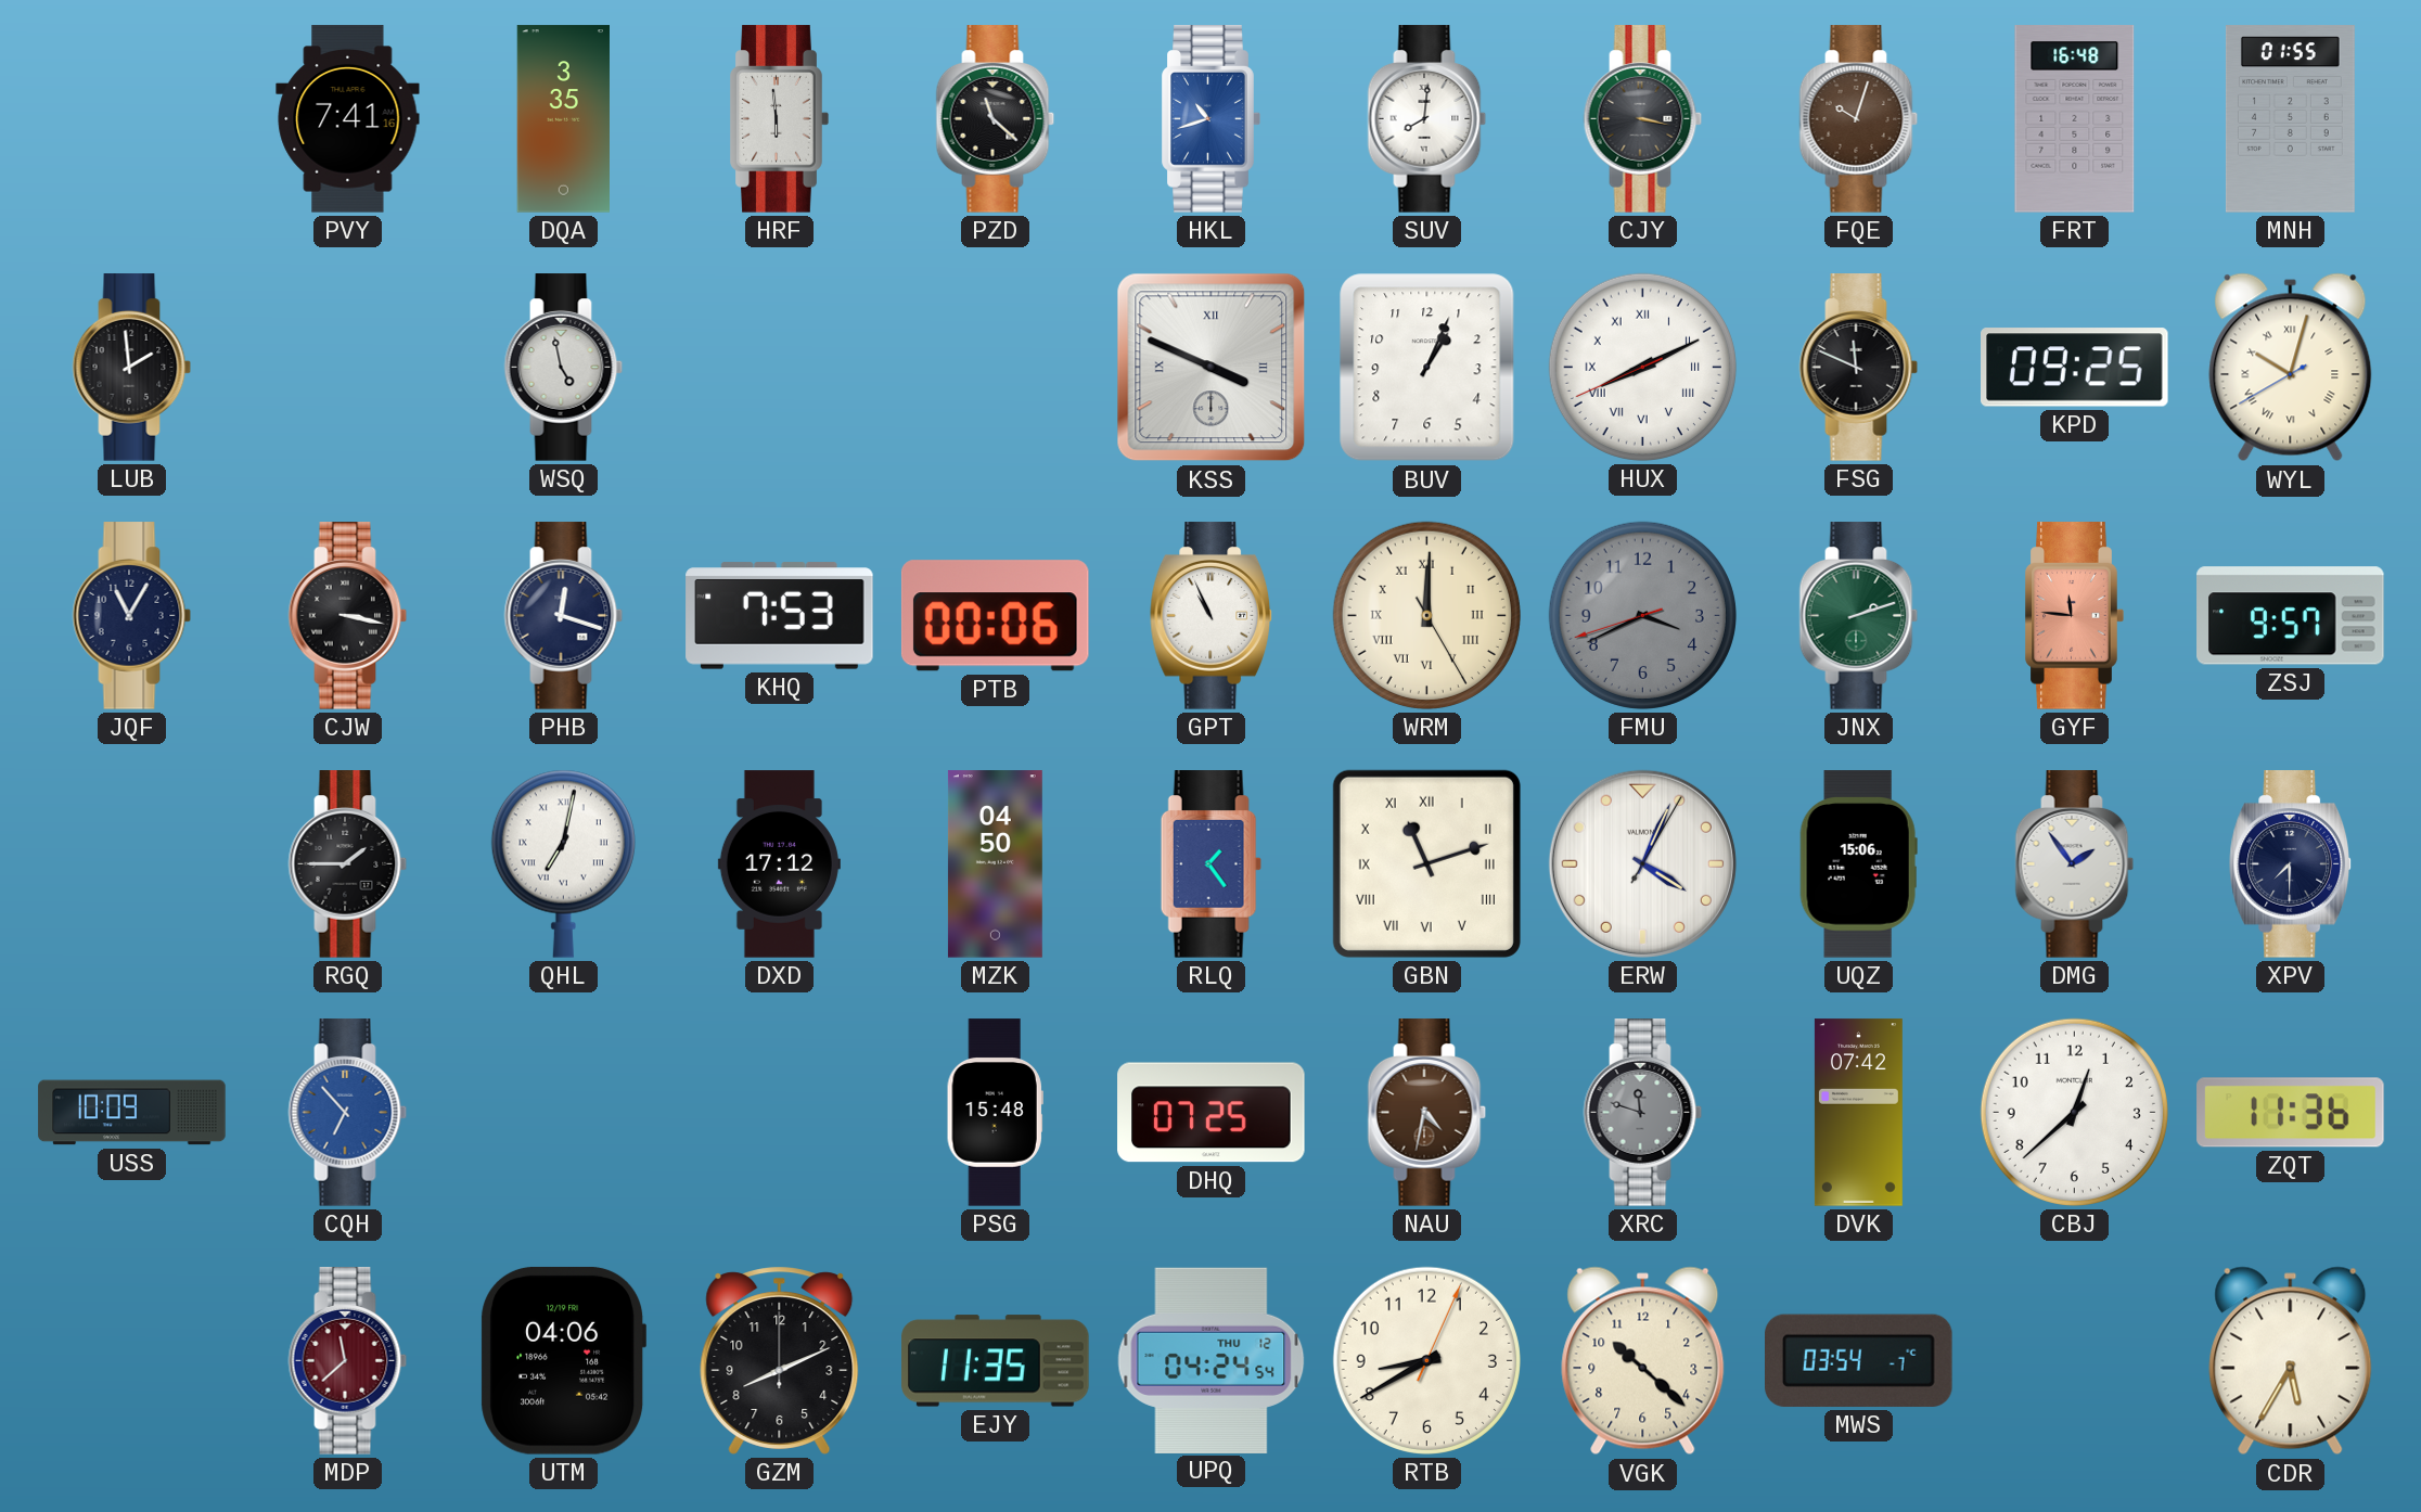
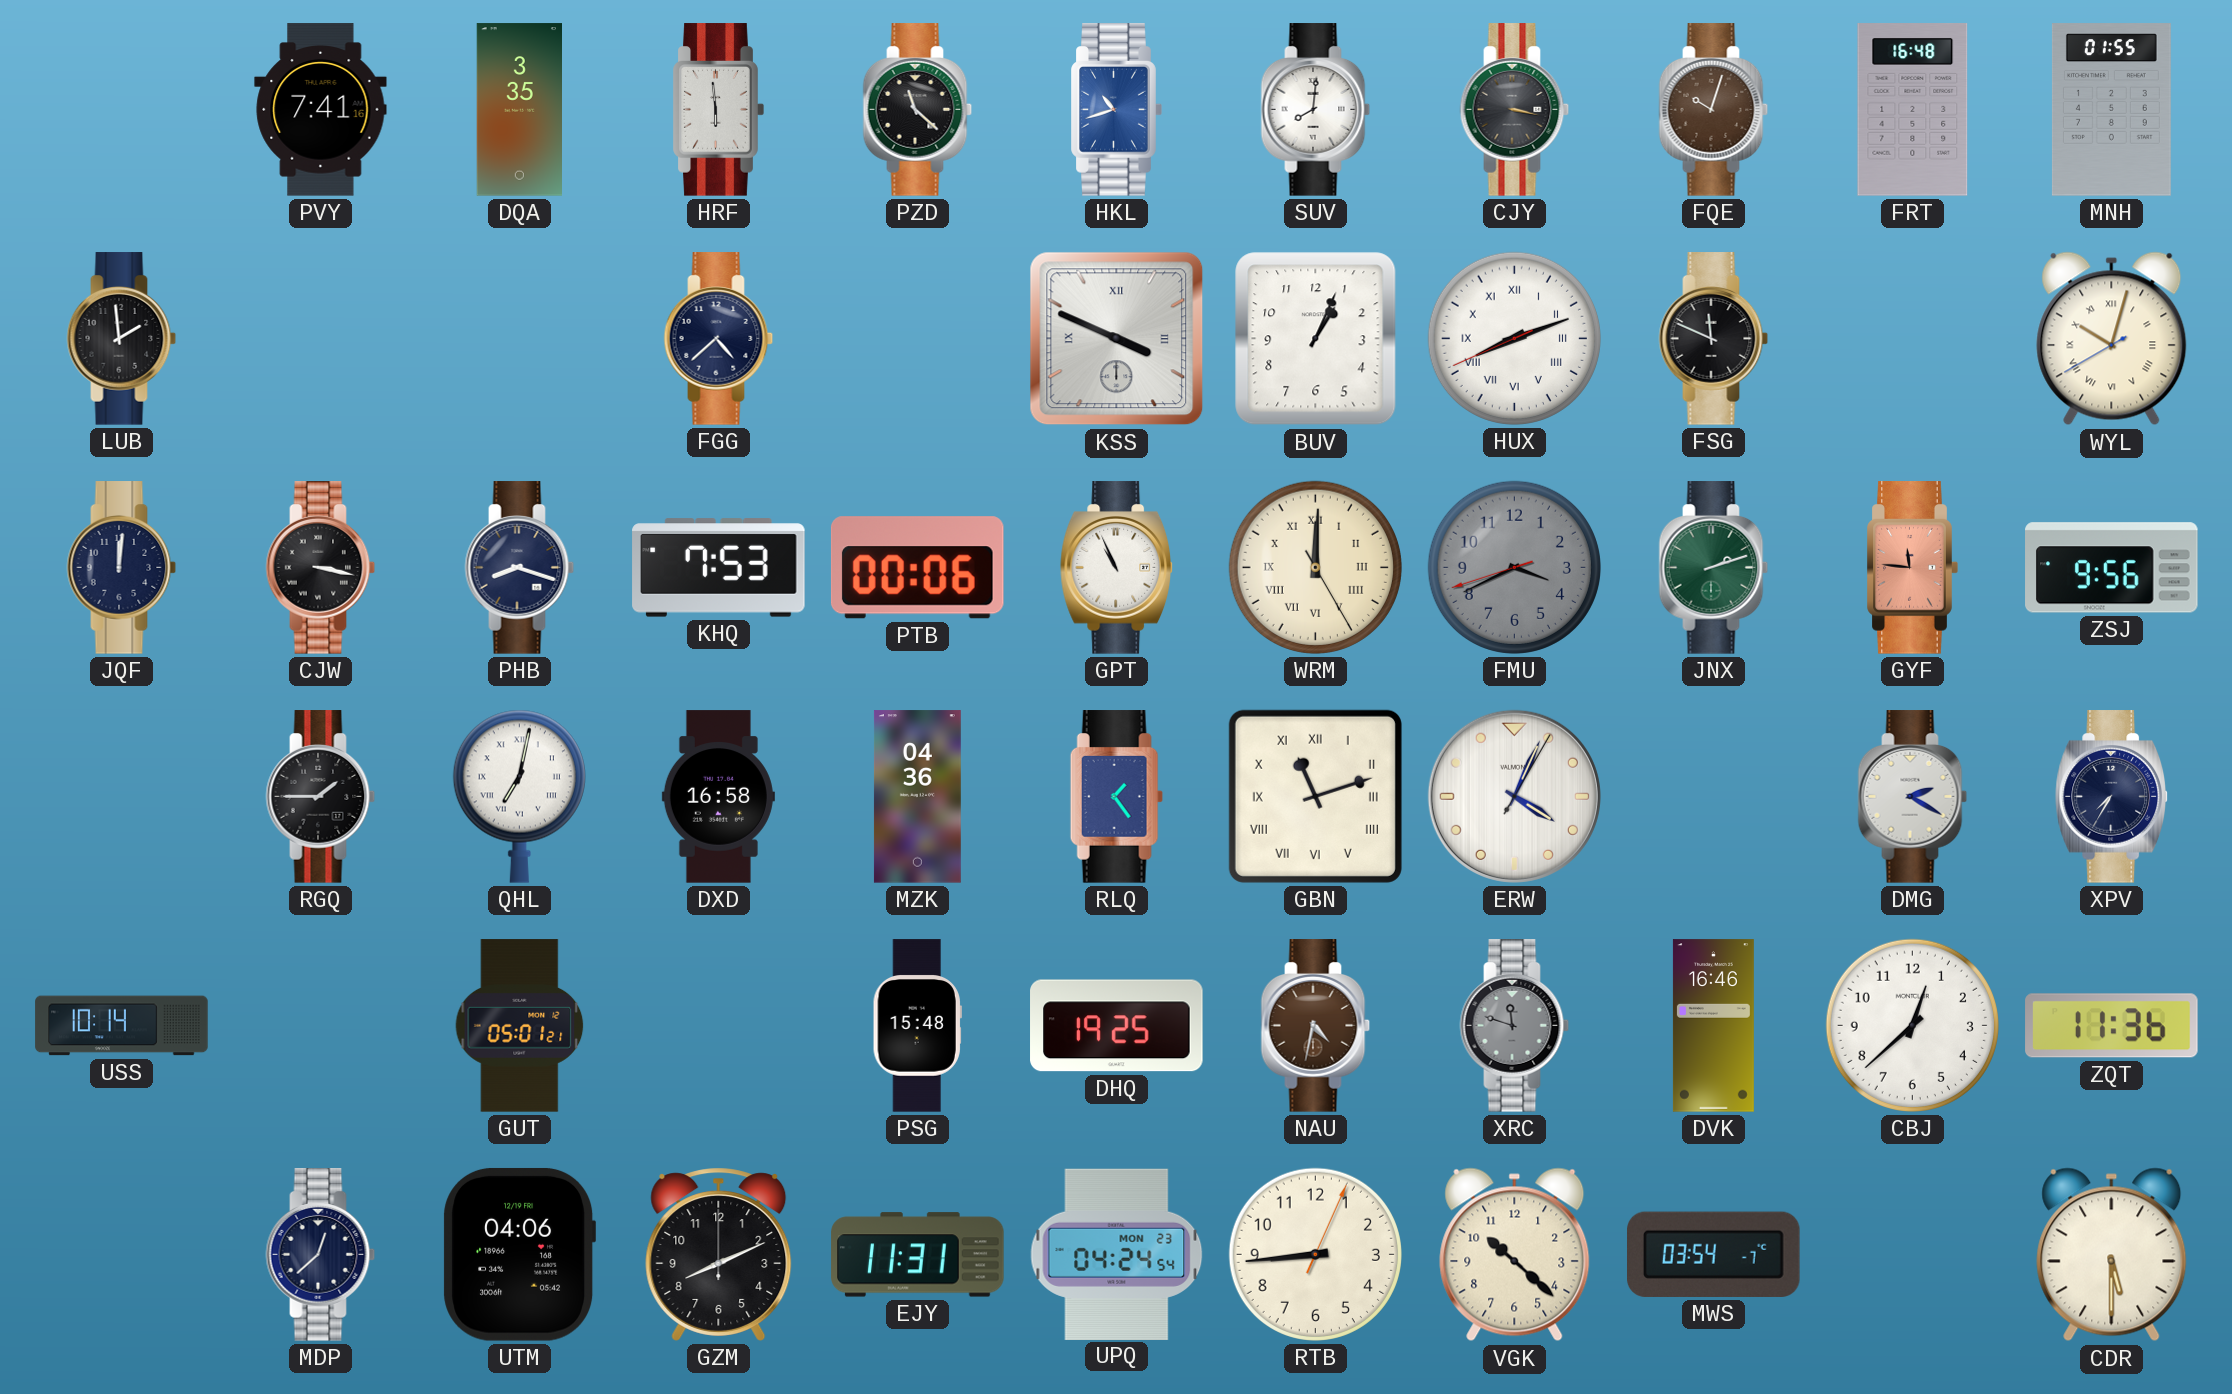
WSQ: 4:58 -> none
FGG: none -> 4:38
HUX: 8:10 -> 8:11
KPD: 09:25 -> none
JQF: 11:05 -> 12:01
PHB: 12:18 -> 8:18
ZSJ: 9:57 -> 9:56
DXD: 17:12 -> 16:58
MZK: 04:50 -> 04:36
UQZ: 15:06 -> none
DMG: 1:54 -> 2:20
XPV: 7:30 -> 7:35
USS: 10:09 -> 10:14
CQH: 6:53 -> none
GUT: none -> 05:01
DHQ: 07:25 -> 19:25
DVK: 07:42 -> 16:46
MDP: 11:38 -> 12:38
MDP dial: burgundy -> navy
EJY: 11:35 -> 11:31
UPQ date: THU 12 -> MON 23
RTB: 8:40 -> 8:44
CDR: 5:35 -> 5:30
